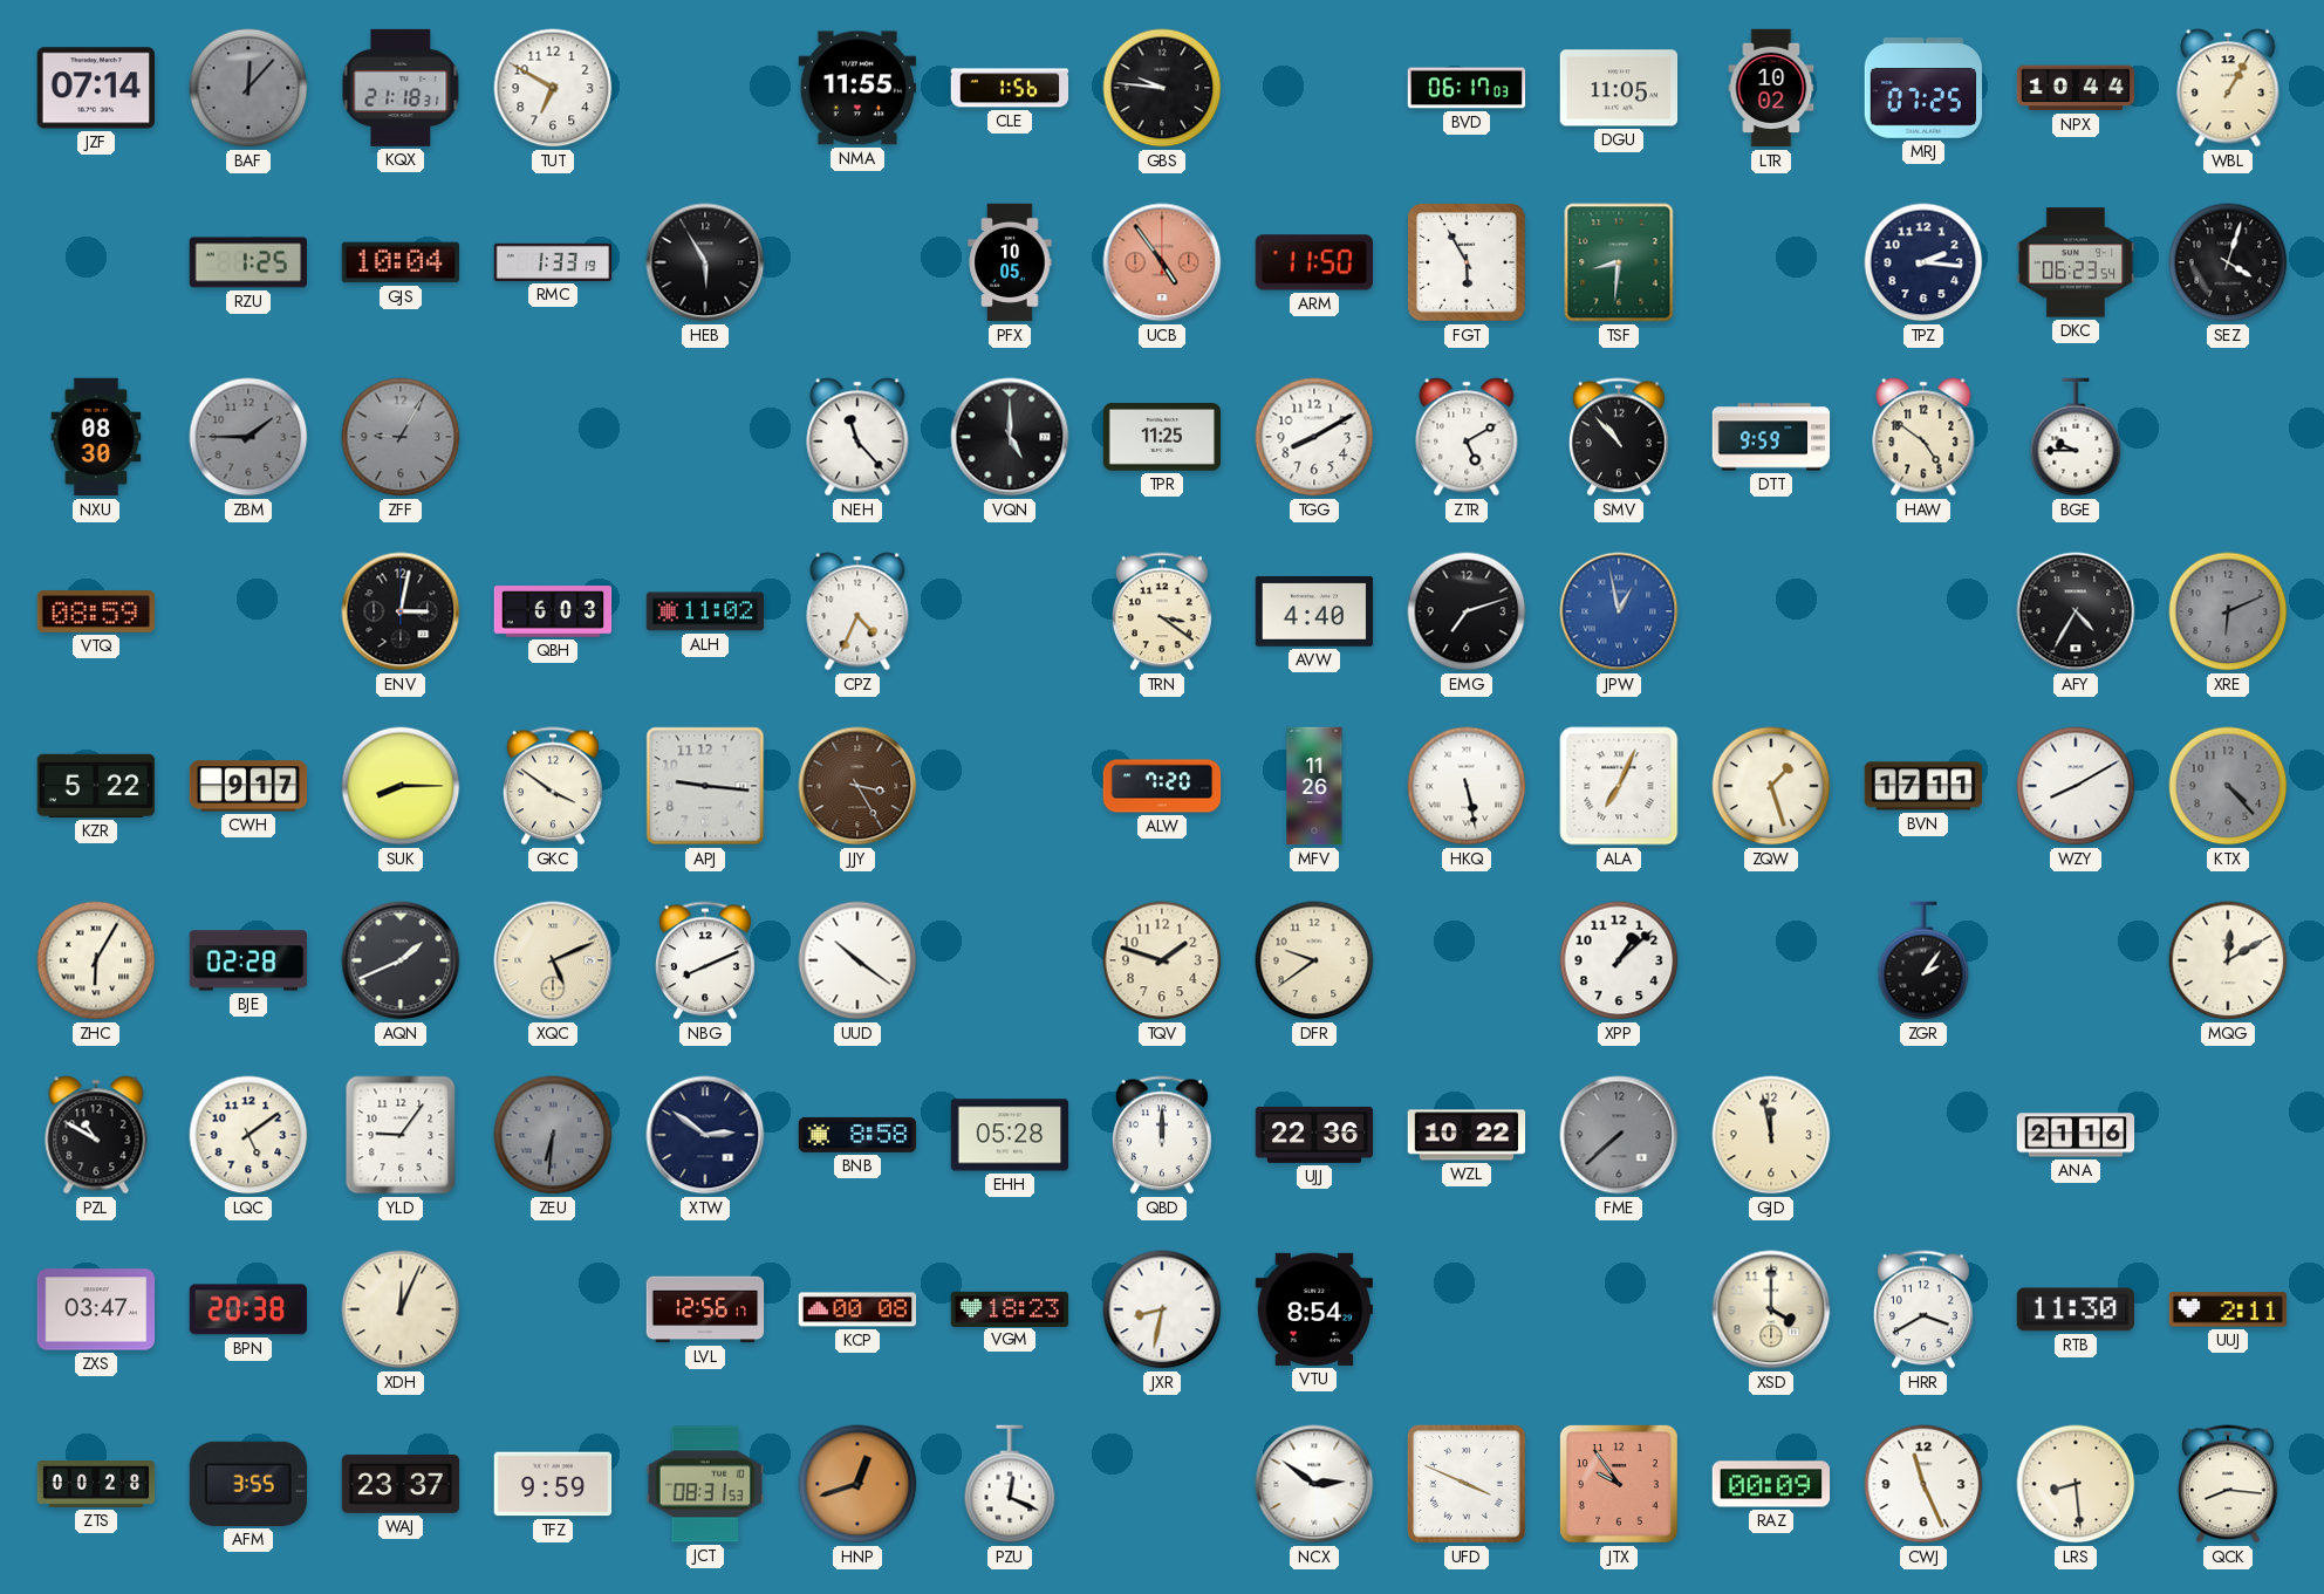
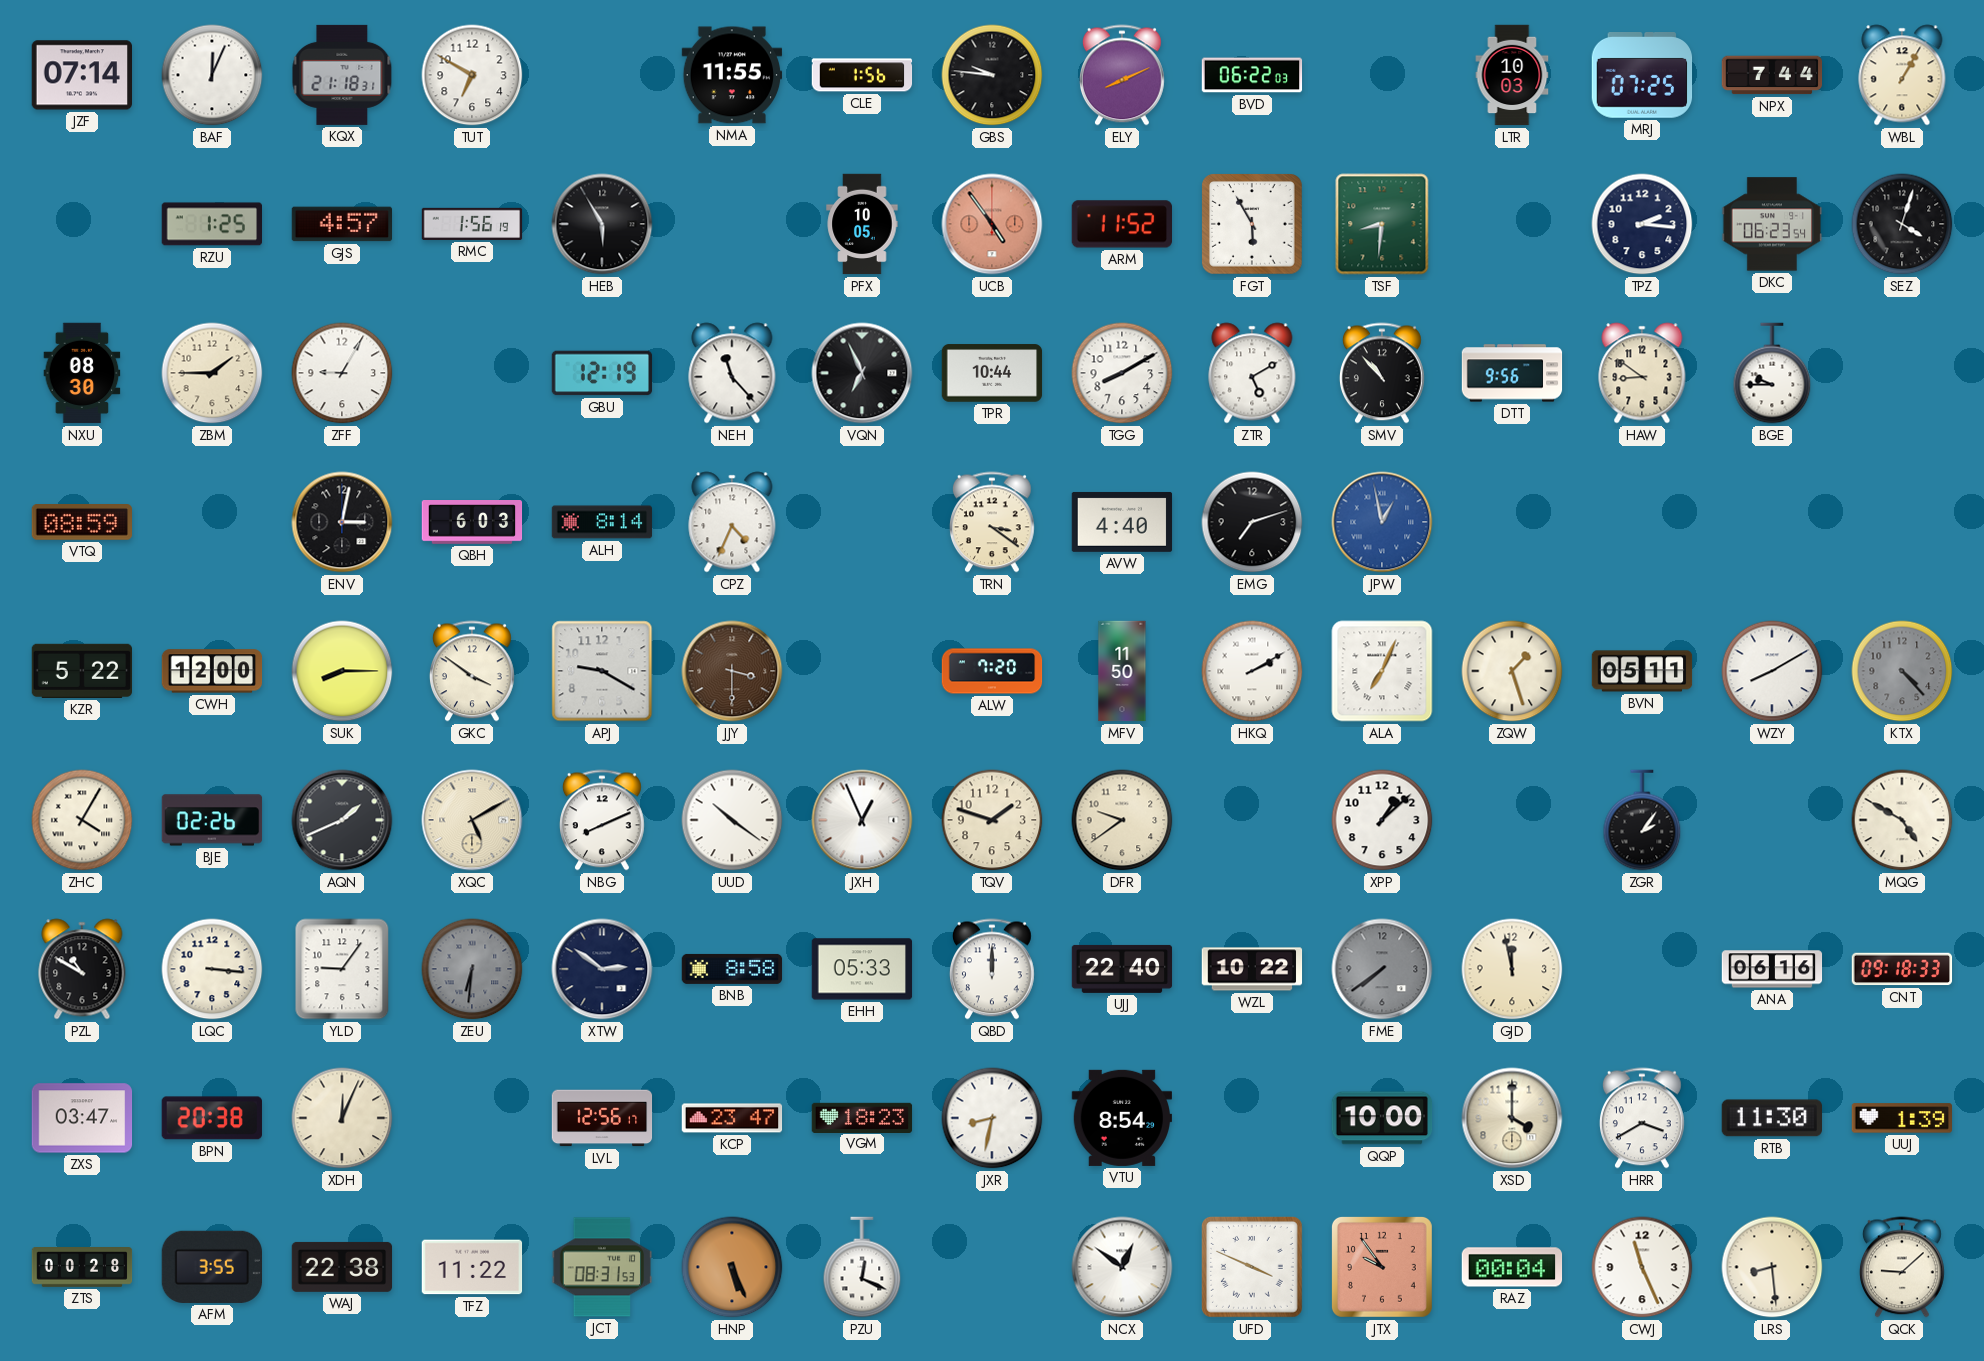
BAF: 12:07 -> 12:04
BAF dial: grey -> white
ELY: none -> 8:11
BVD: 06:17 -> 06:22
DGU: 11:05 -> none
LTR: 10:02 -> 10:03
NPX: 10:44 -> 7:44
GJS: 10:04 -> 4:57
RMC: 1:33 -> 1:56
ARM: 11:50 -> 11:52
ZBM dial: grey -> cream
ZFF dial: grey -> white
GBU: none -> 12:19
VQN: 5:00 -> 6:56
TPR: 11:25 -> 10:44
DTT: 9:59 -> 9:56
HAW: 4:51 -> 8:51
ALH: 11:02 -> 8:14
AFY: 4:35 -> none
XRE: 6:11 -> none
CWH: 9:17 -> 12:00
APJ: 9:16 -> 9:20
JJY: 3:25 -> 3:30
MFV: 11:26 -> 11:50
HKQ: 5:28 -> 2:10
BVN: 17:11 -> 05:11
ZHC: 6:05 -> 4:05
BJE: 02:28 -> 02:26
XQC: 5:11 -> 5:10
JXH: none -> 12:56
MQG: 12:10 -> 4:50
LQC: 5:09 -> 3:16
EHH: 05:28 -> 05:33
UJJ: 22:36 -> 22:40
FME: 7:38 -> 7:39
ANA: 21:16 -> 06:16
CNT: none -> 09:18
KCP: 00:08 -> 23:47
QQP: none -> 10:00
UUJ: 2:11 -> 1:39
WAJ: 23:37 -> 22:38
TFZ: 9:59 -> 11:22
HNP: 12:42 -> 5:26
NCX: 2:51 -> 12:51
RAZ: 00:09 -> 00:04
QCK: 8:16 -> 9:08
